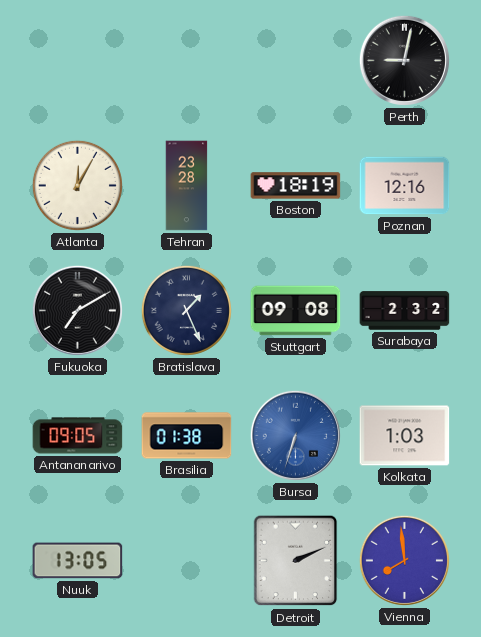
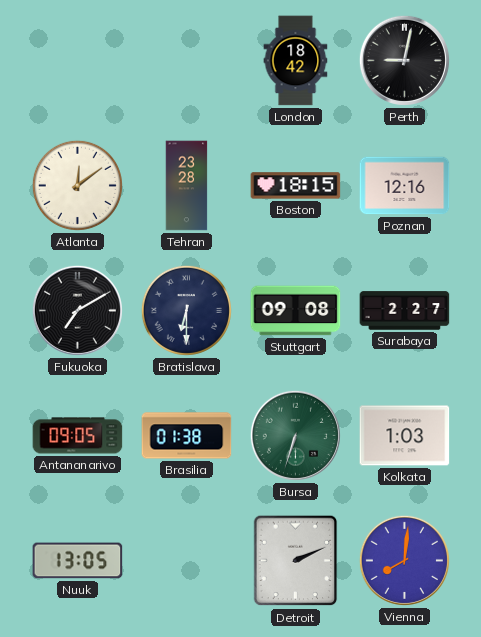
London: none -> 18:42
Atlanta: 12:05 -> 12:09
Boston: 18:19 -> 18:15
Bratislava: 1:26 -> 6:30
Surabaya: 2:32 -> 2:27
Bursa dial: blue -> green
Vienna: 7:59 -> 8:01
